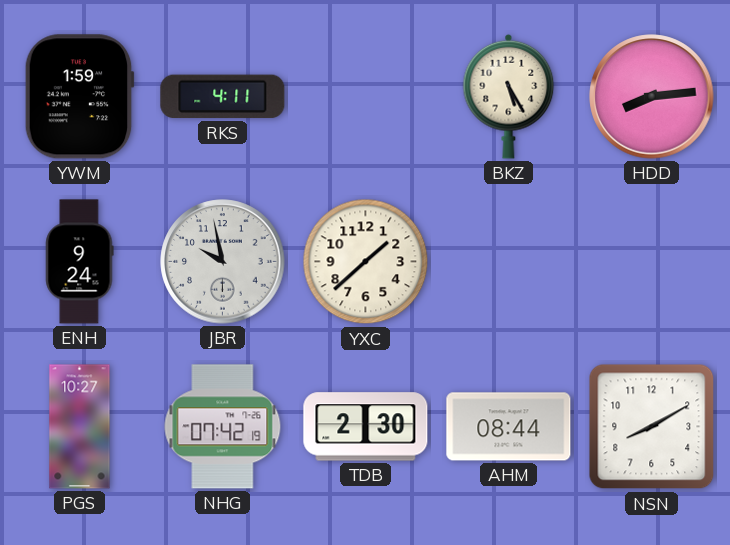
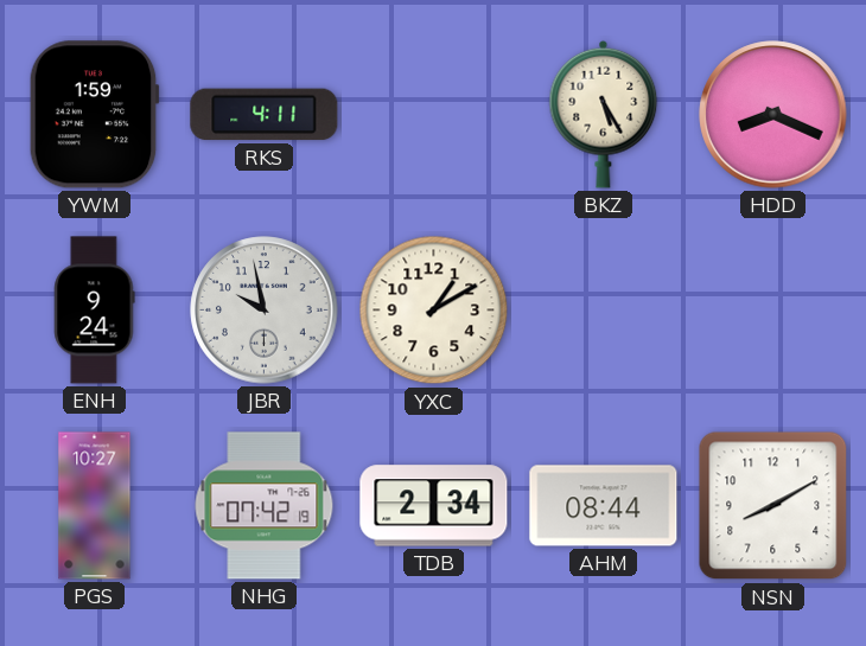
HDD: 8:14 -> 8:19
YXC: 1:38 -> 1:10
TDB: 2:30 -> 2:34
